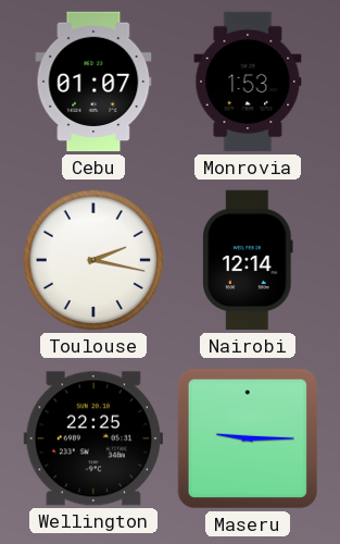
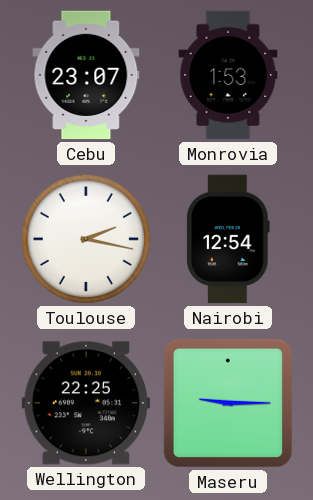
Cebu: 01:07 -> 23:07
Nairobi: 12:14 -> 12:54
